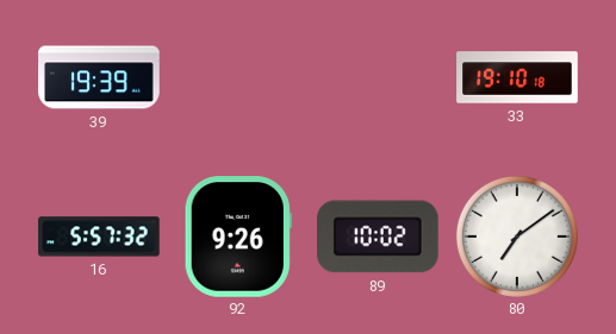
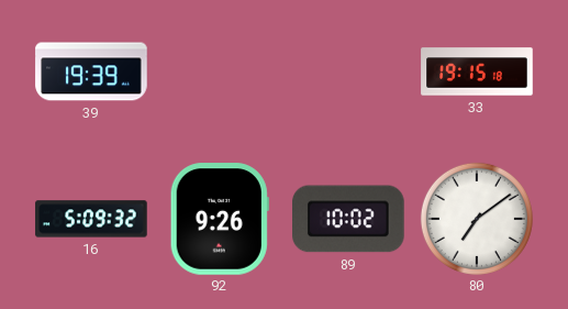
33: 19:10 -> 19:15
16: 5:57 -> 5:09
